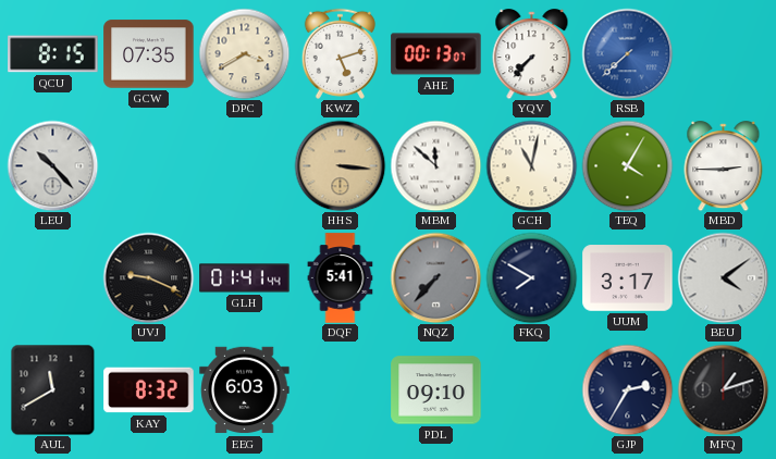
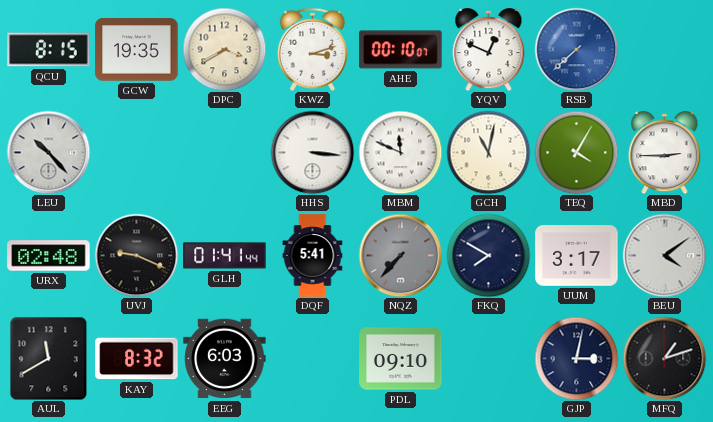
GCW: 07:35 -> 19:35
KWZ: 5:12 -> 3:12
AHE: 00:13 -> 00:10
YQV: 7:37 -> 12:49
HHS dial: champagne -> white
MBM: 11:52 -> 11:49
URX: none -> 02:48
GJP: 2:35 -> 3:02
